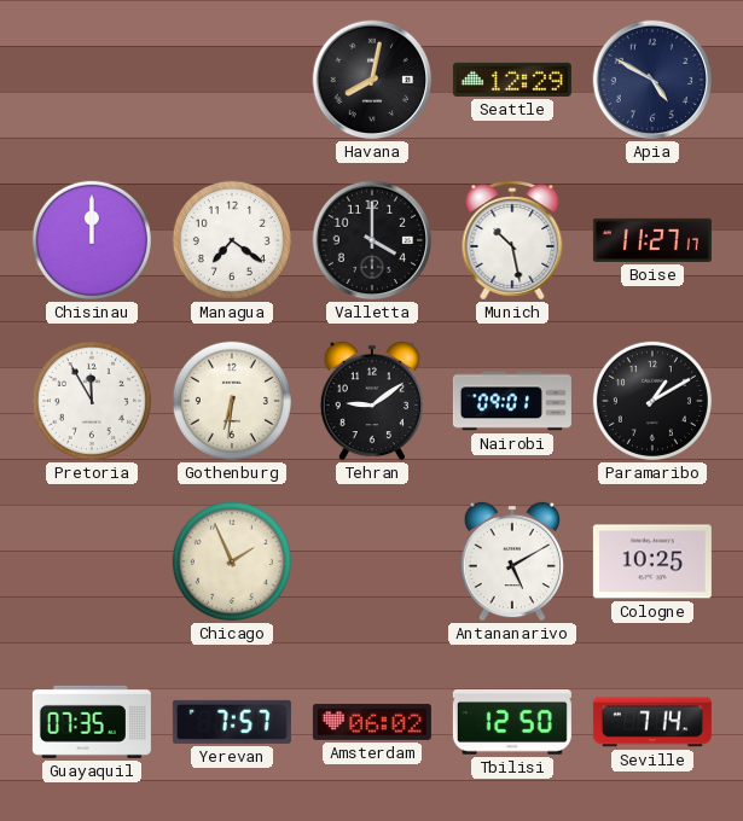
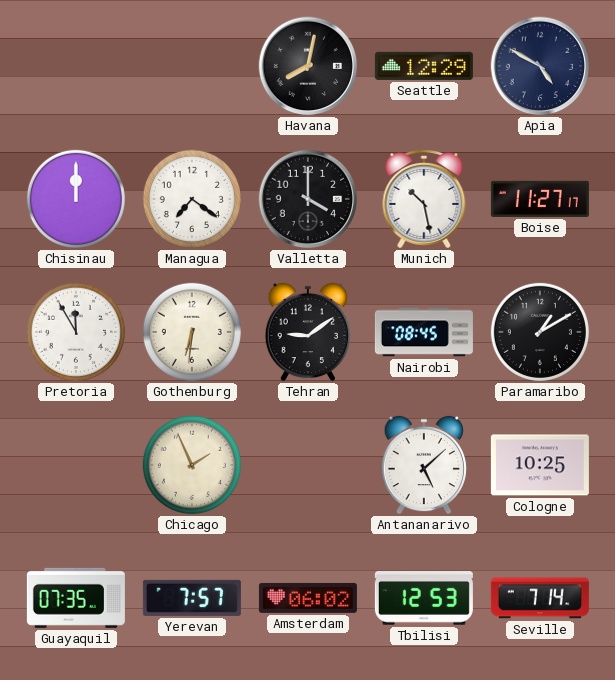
Nairobi: 09:01 -> 08:45
Antananarivo: 5:10 -> 5:08
Tbilisi: 12:50 -> 12:53
